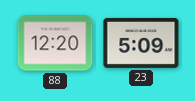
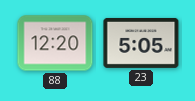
23: 5:09 -> 5:05
